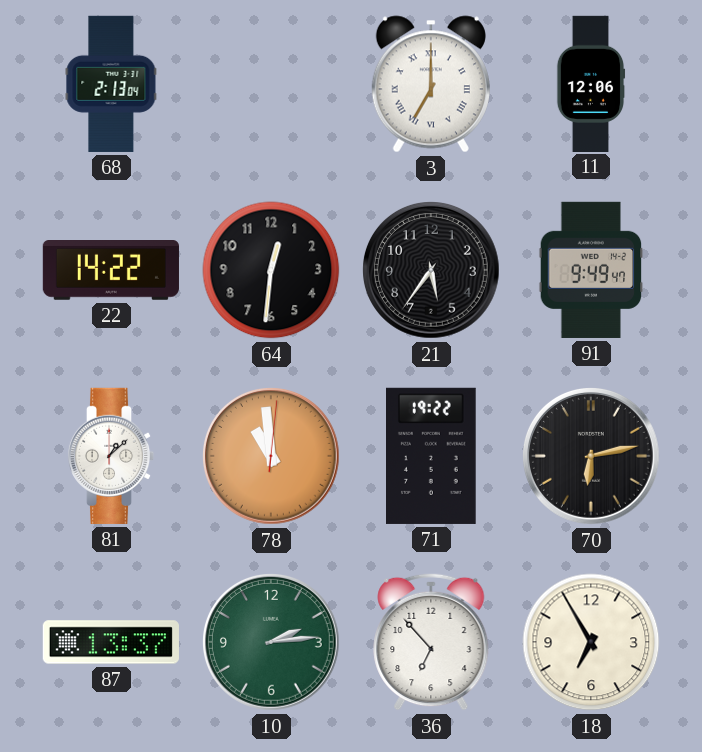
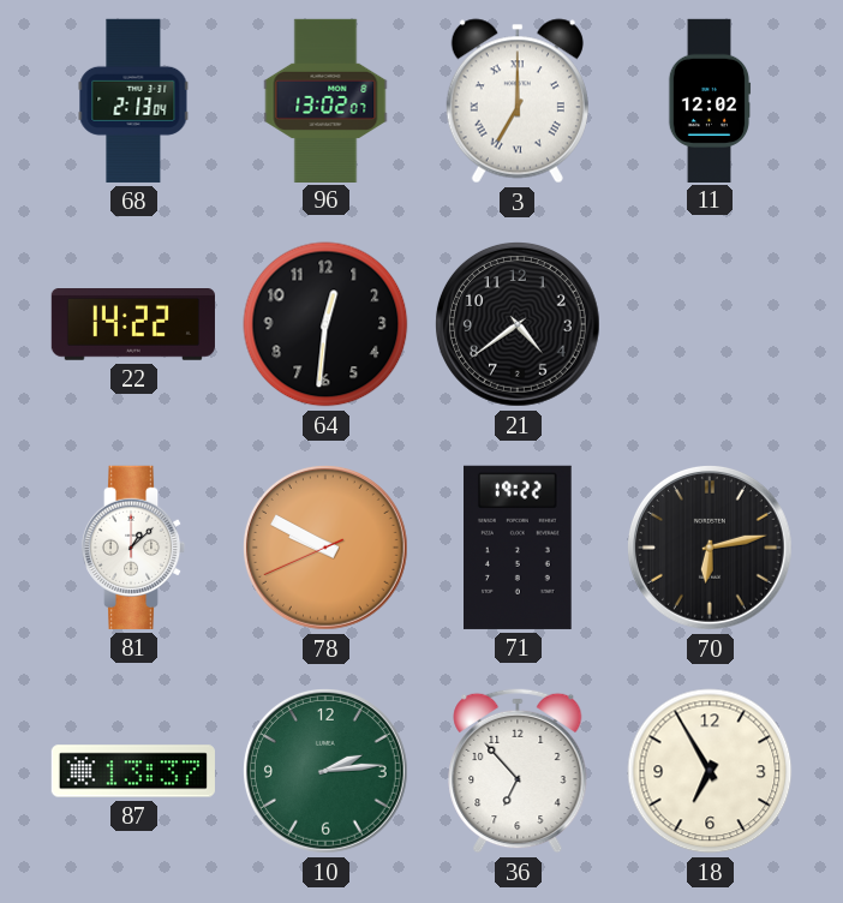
96: none -> 13:02
11: 12:06 -> 12:02
21: 5:36 -> 4:39
91: 9:49 -> none
78: 10:59 -> 9:49
